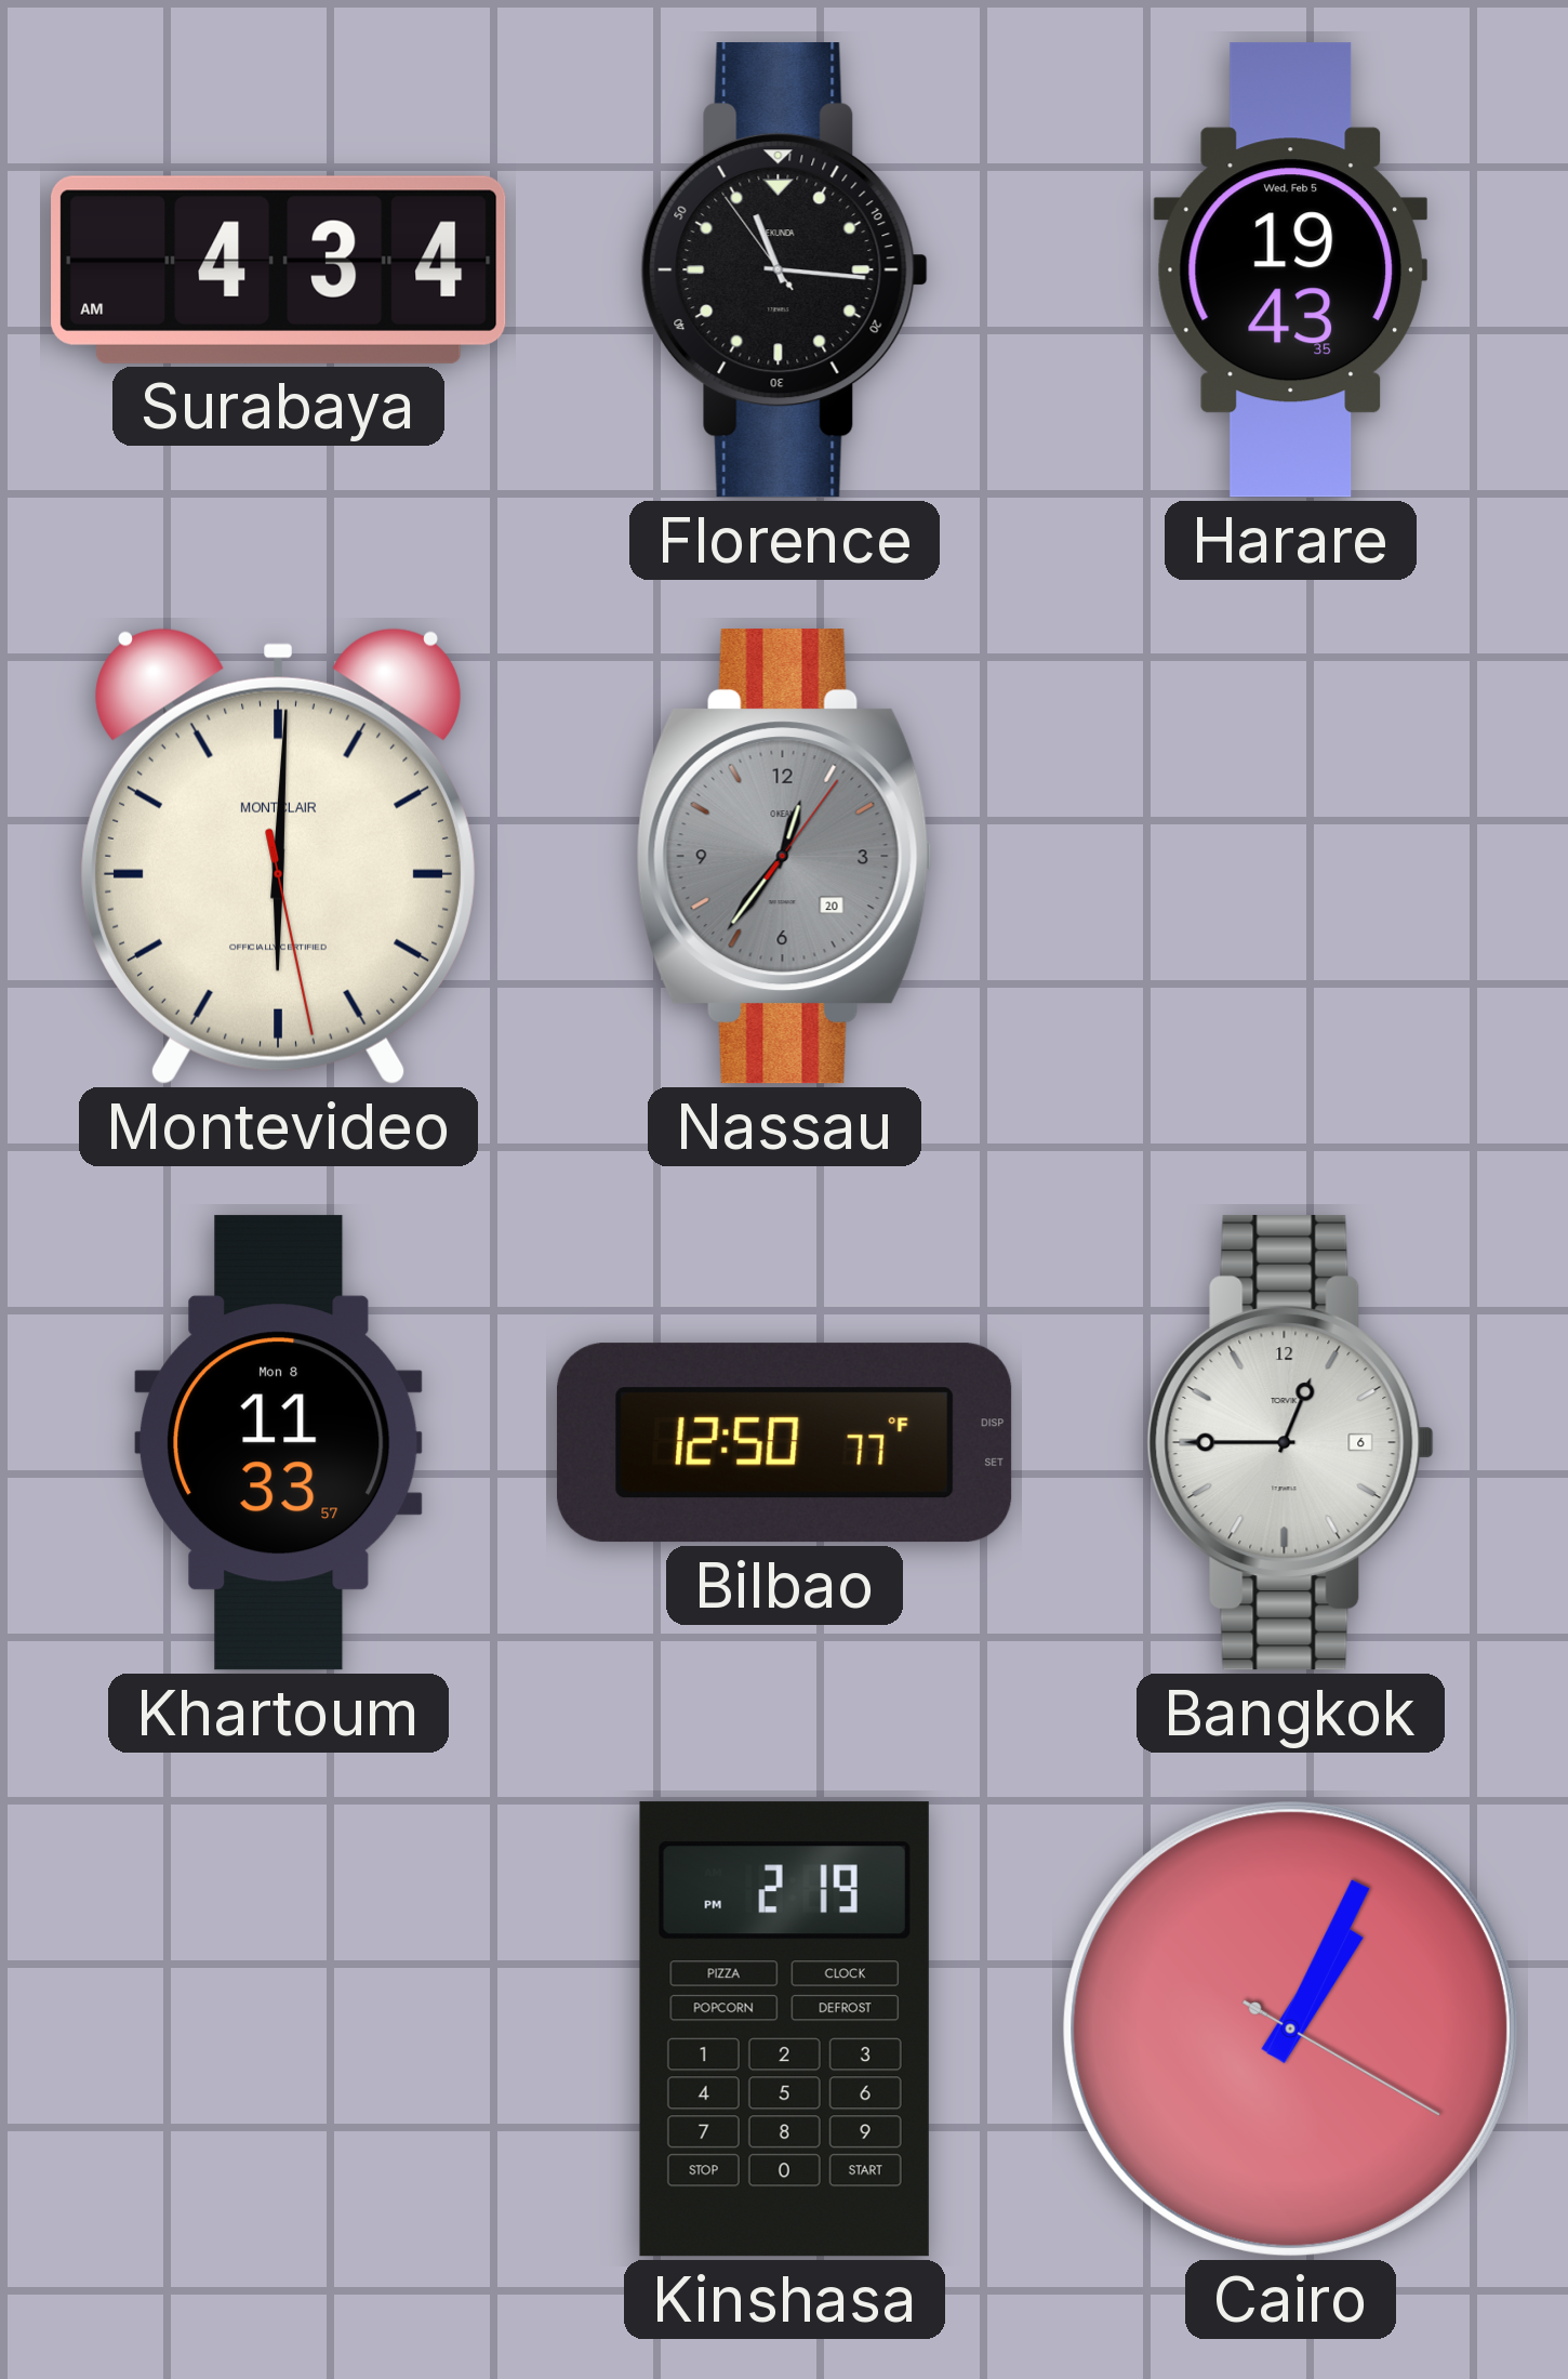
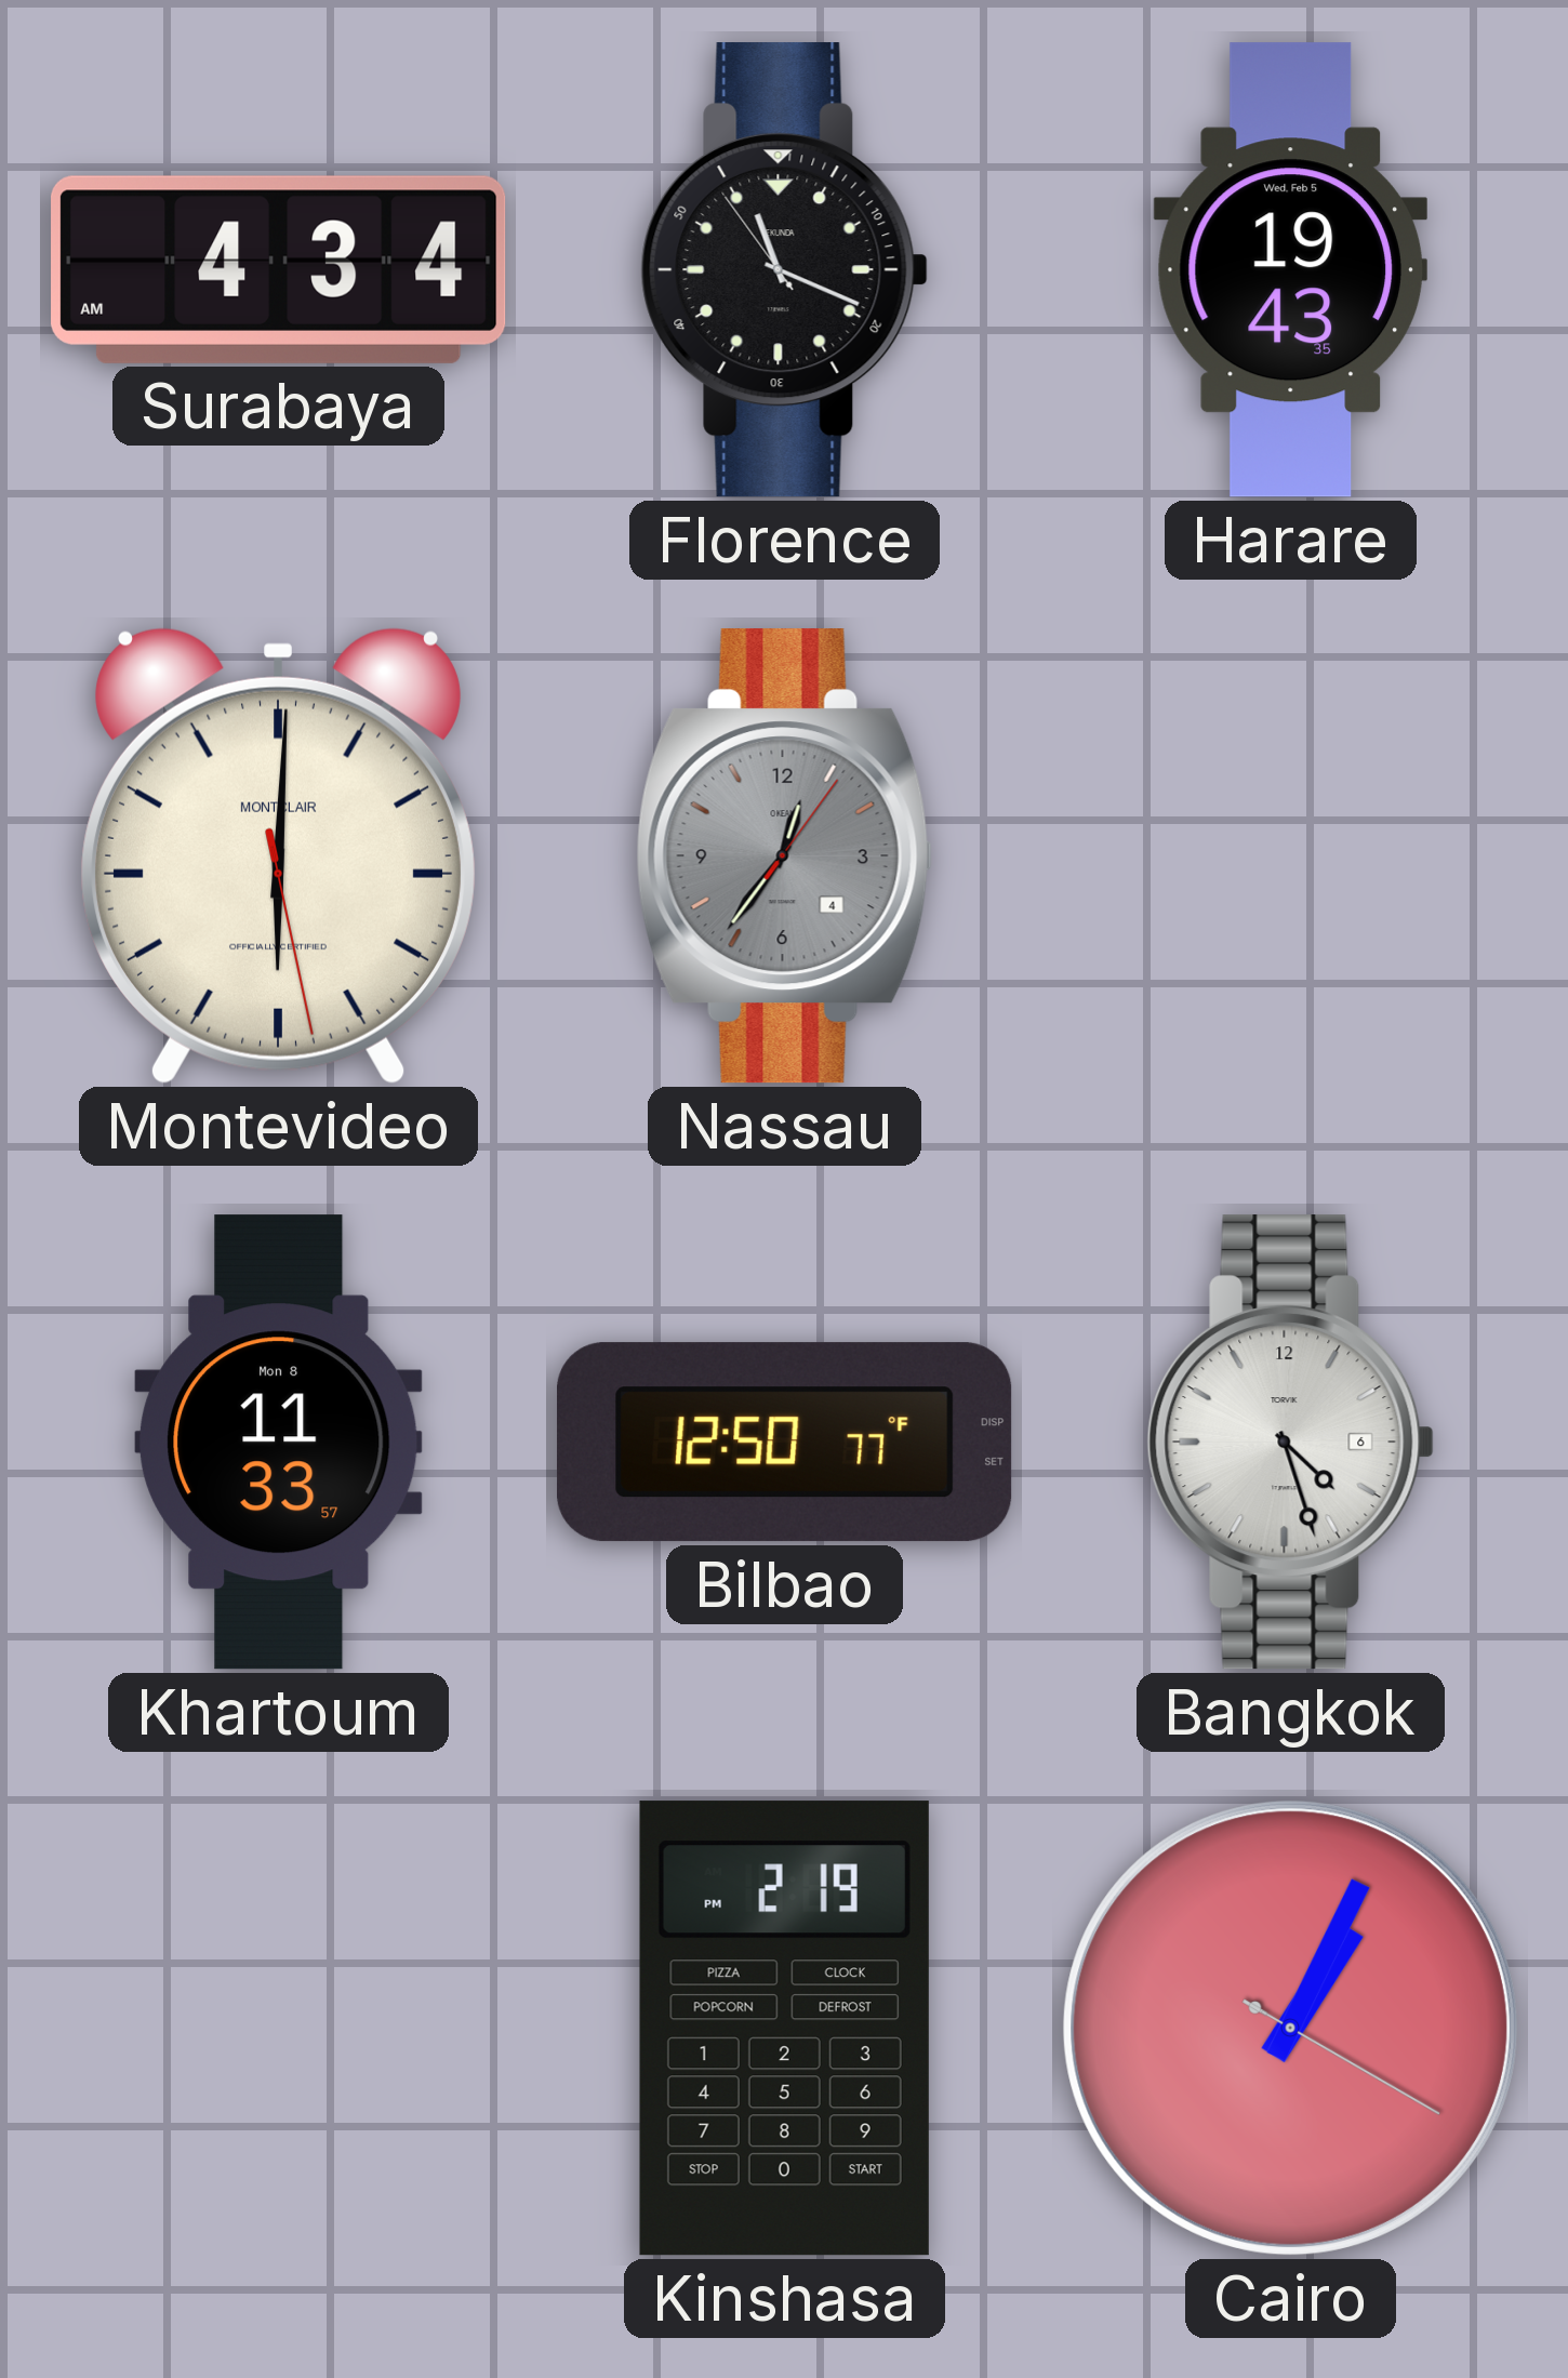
Florence: 11:15 -> 11:18
Nassau date: 20 -> 4
Bangkok: 12:45 -> 4:27
